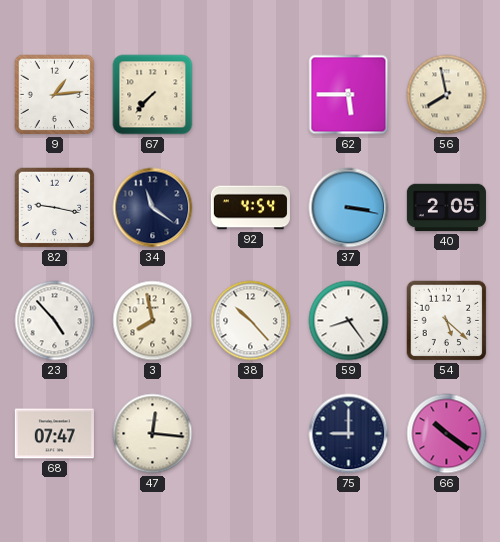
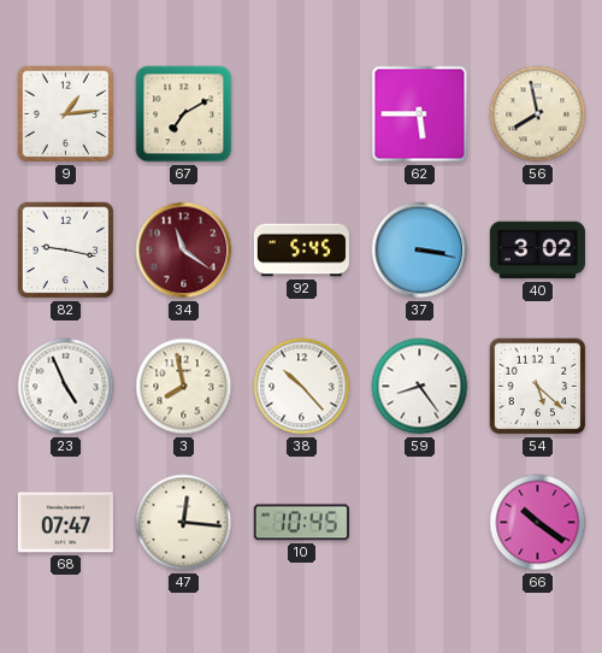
67: 7:37 -> 7:10
34 dial: navy -> burgundy
92: 4:54 -> 5:45
40: 2:05 -> 3:02
23: 4:53 -> 4:56
10: none -> 10:45
75: 9:00 -> none
